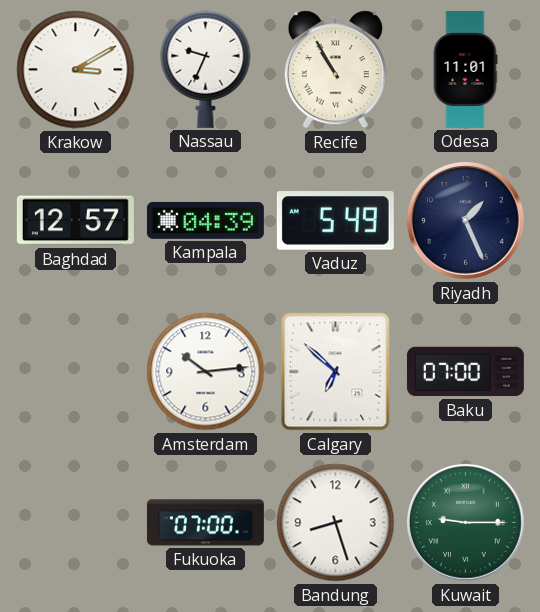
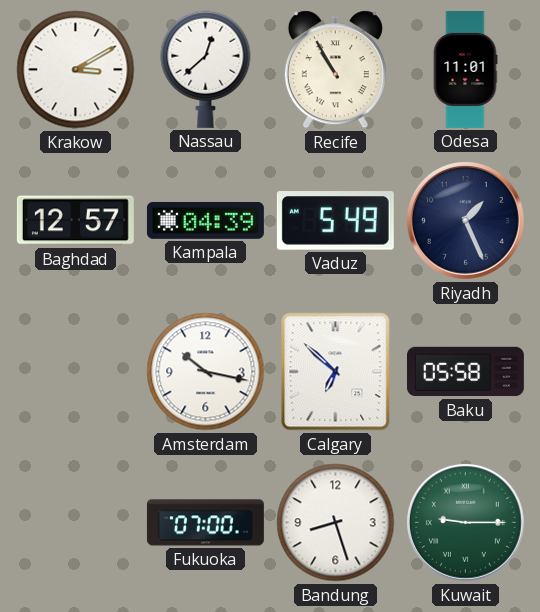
Nassau: 9:34 -> 12:38
Amsterdam: 10:14 -> 10:17
Baku: 07:00 -> 05:58
